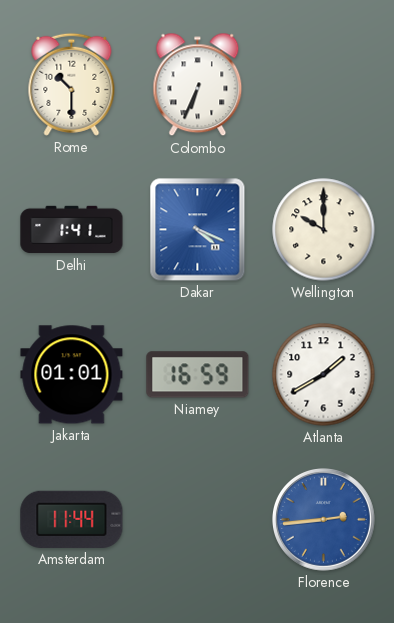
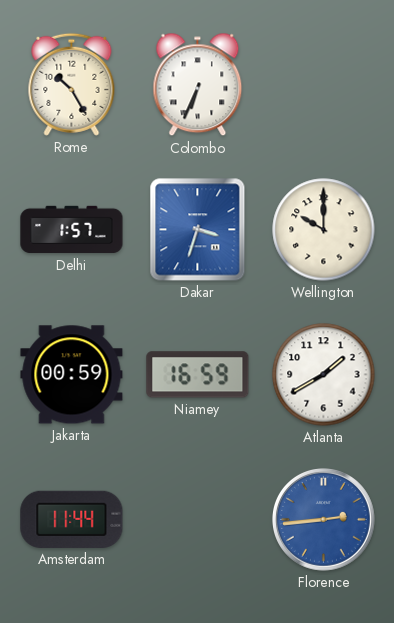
Rome: 10:30 -> 10:25
Delhi: 1:41 -> 1:57
Dakar: 4:19 -> 3:33
Jakarta: 01:01 -> 00:59
